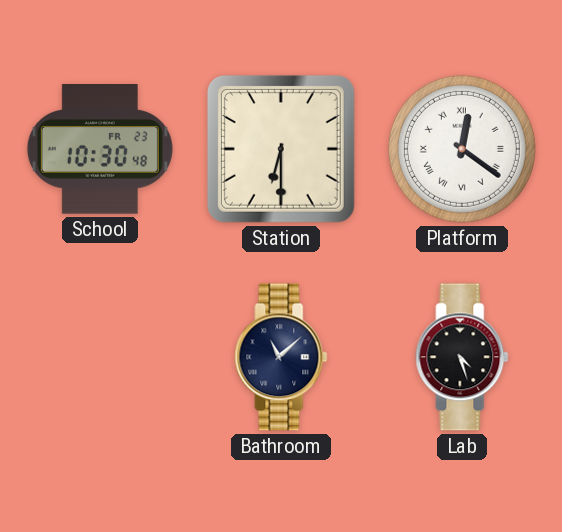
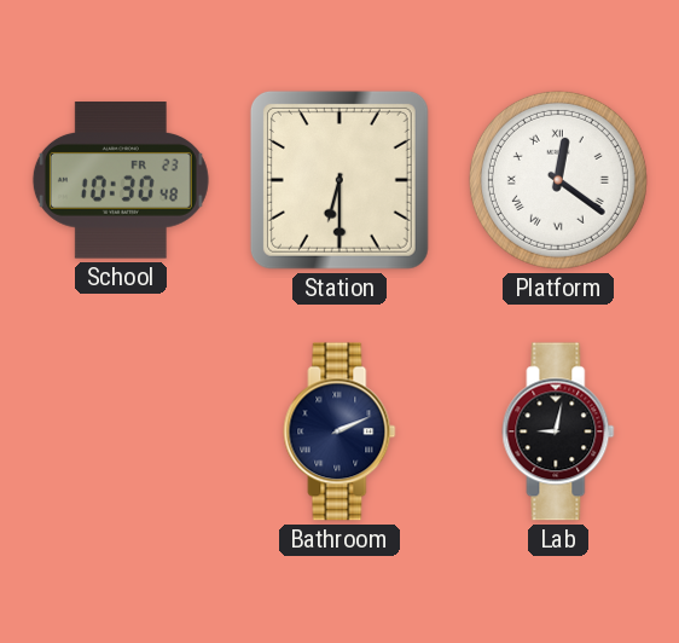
Bathroom: 11:08 -> 2:11
Lab: 4:27 -> 9:02
